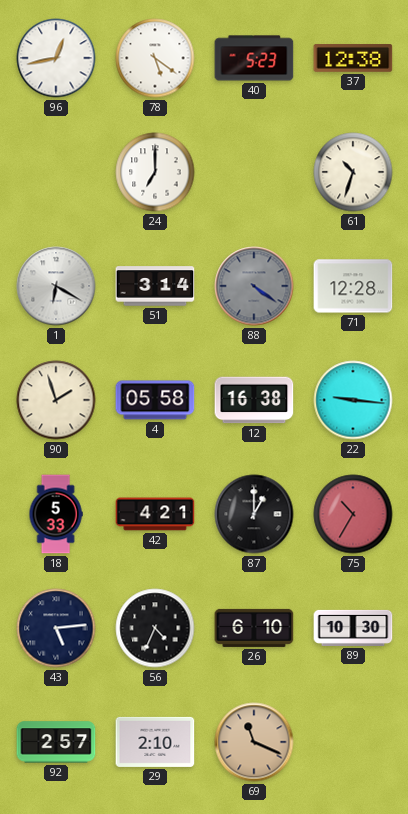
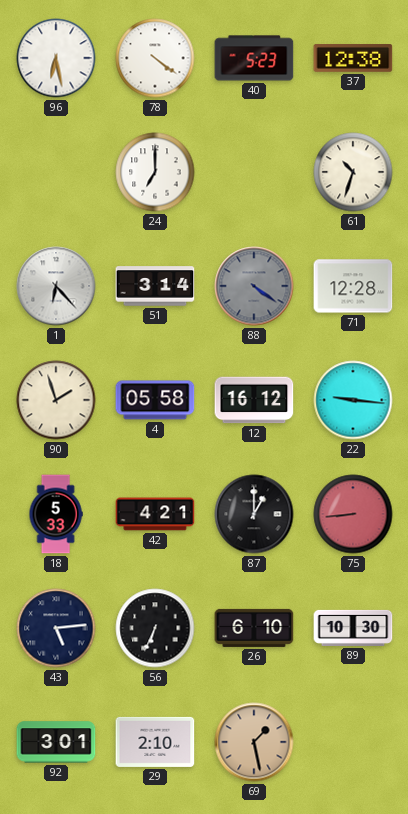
96: 12:43 -> 6:28
78: 5:21 -> 4:21
1: 6:20 -> 6:23
12: 16:38 -> 16:12
75: 10:35 -> 8:44
56: 4:34 -> 6:34
92: 2:57 -> 3:01
69: 11:19 -> 1:28
